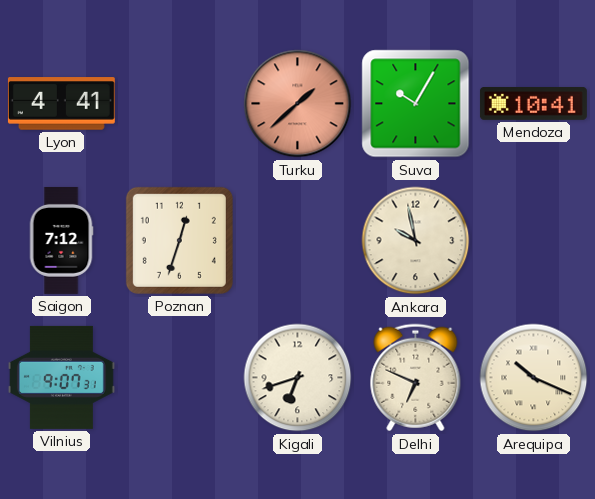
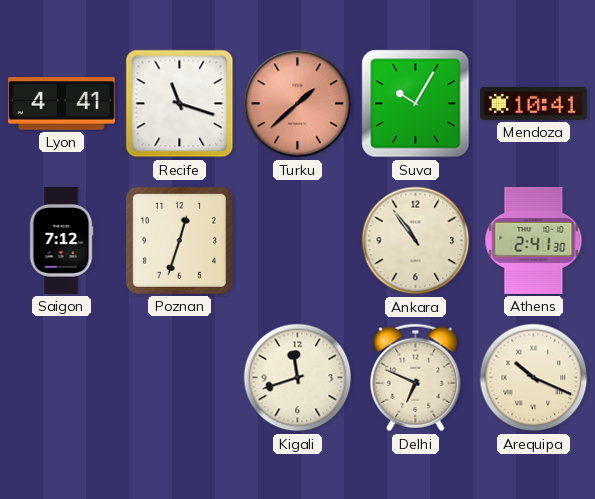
Recife: none -> 11:18
Ankara: 9:58 -> 10:54
Athens: none -> 2:41
Vilnius: 9:07 -> none
Kigali: 6:42 -> 11:42
